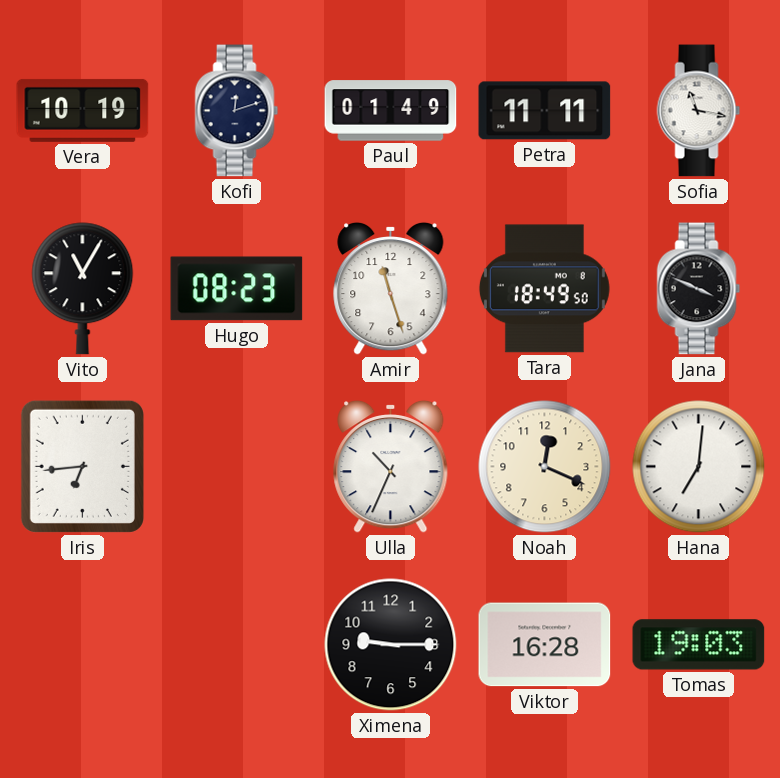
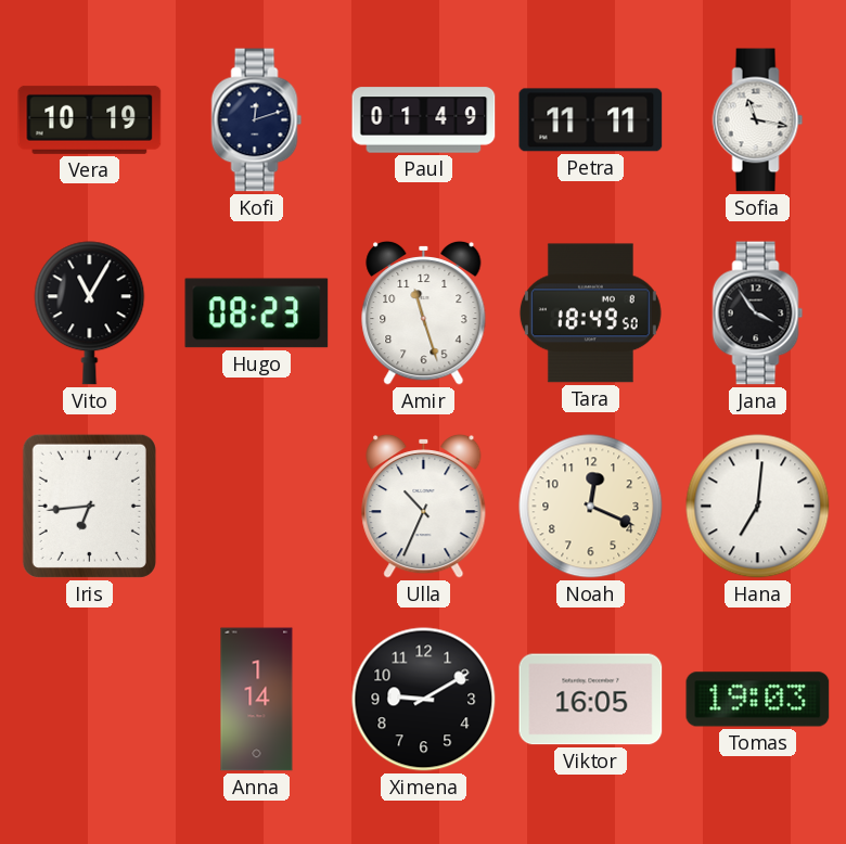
Jana: 3:49 -> 3:54
Anna: none -> 1:14
Ximena: 9:15 -> 9:10
Viktor: 16:28 -> 16:05
